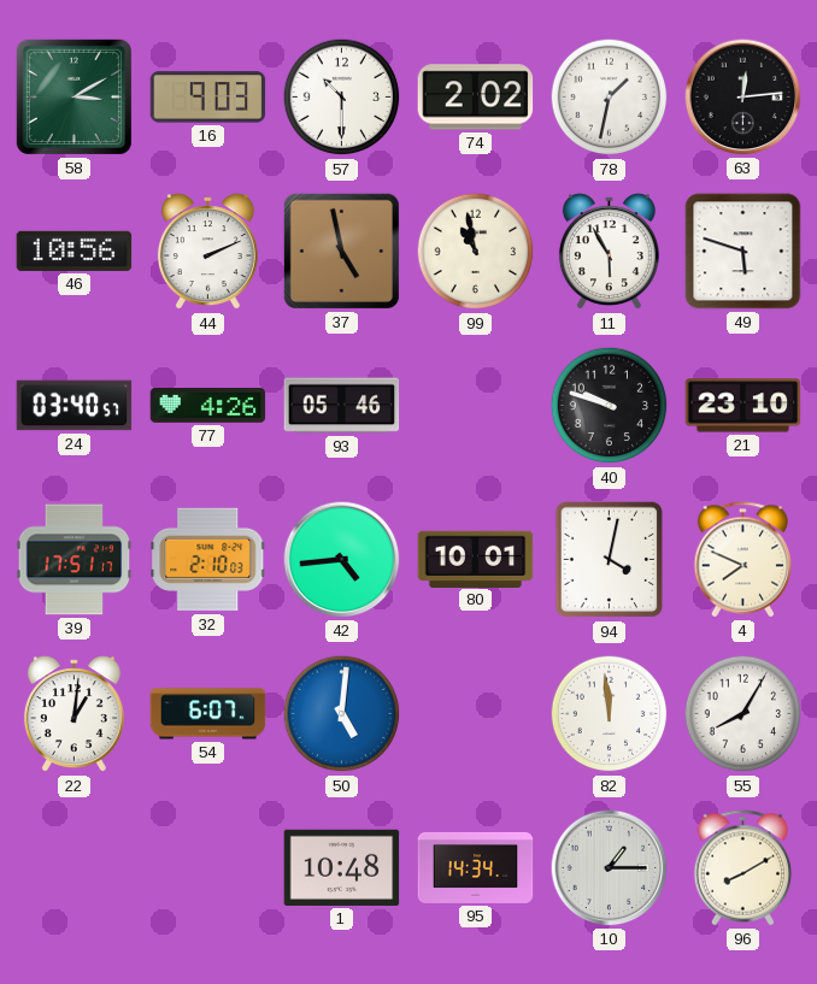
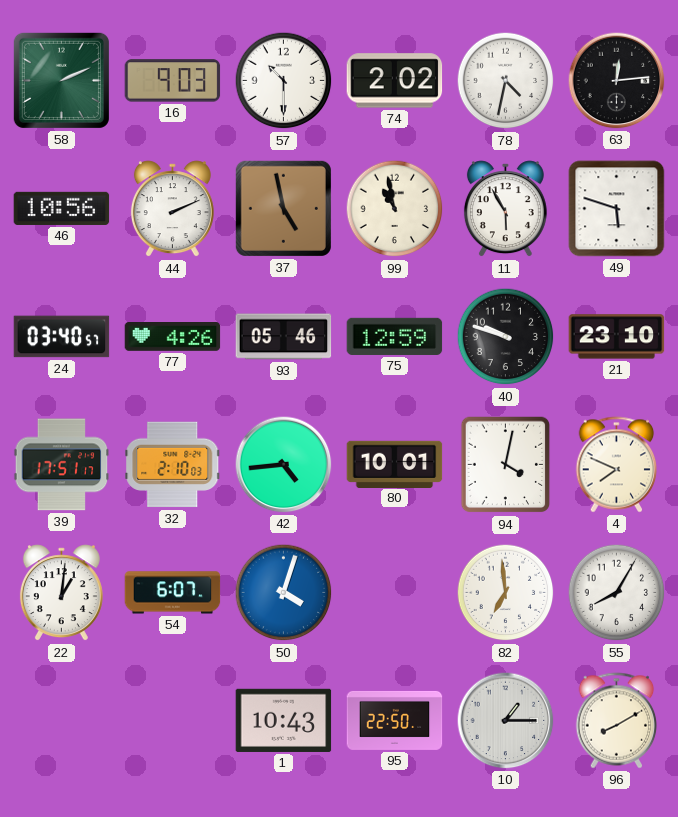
58: 3:10 -> 2:11
78: 1:32 -> 4:32
75: none -> 12:59
50: 5:01 -> 4:03
82: 11:59 -> 6:59
1: 10:48 -> 10:43
95: 14:34 -> 22:50
